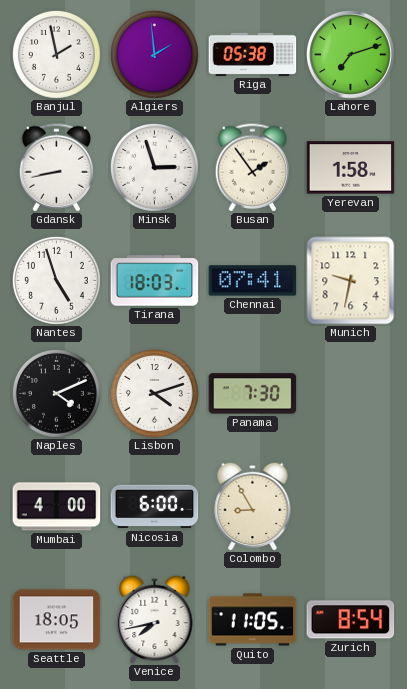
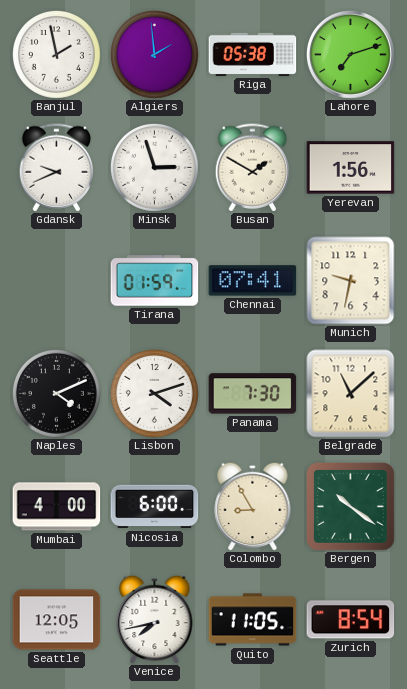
Gdansk: 8:43 -> 9:41
Busan: 1:54 -> 1:50
Yerevan: 1:58 -> 1:56
Nantes: 4:57 -> none
Tirana: 18:03 -> 01:59
Belgrade: none -> 11:08
Bergen: none -> 10:21
Seattle: 18:05 -> 12:05
